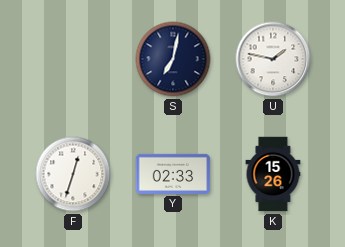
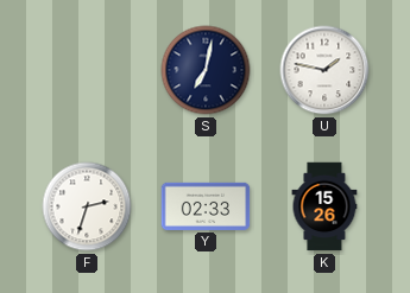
F: 12:33 -> 2:33
